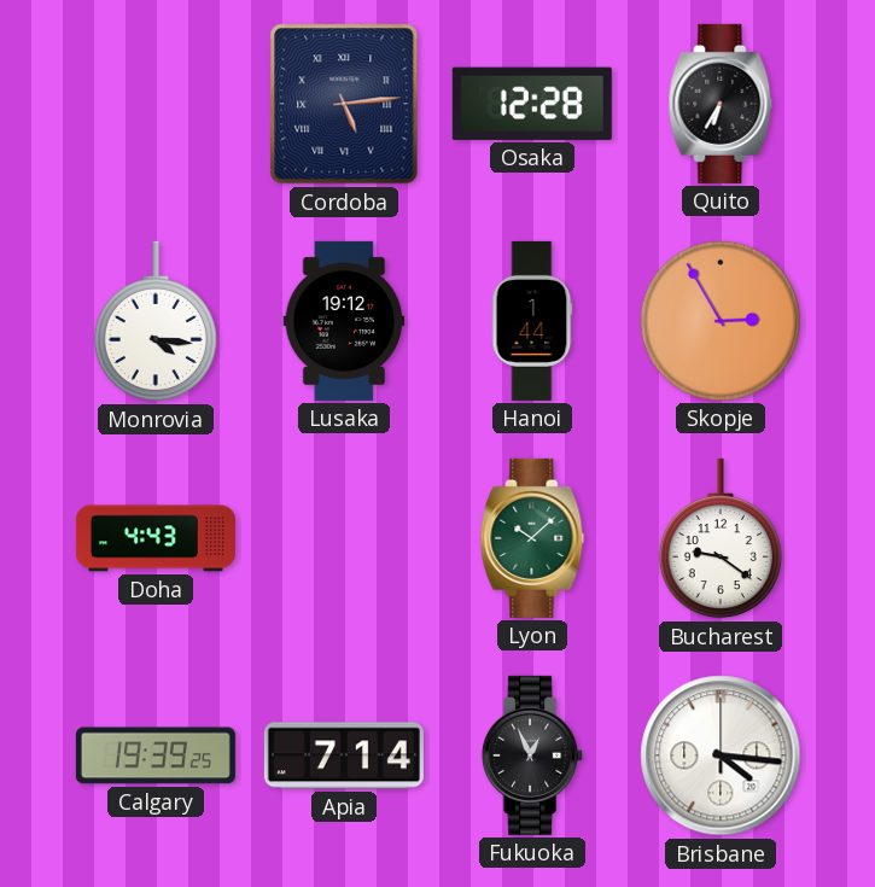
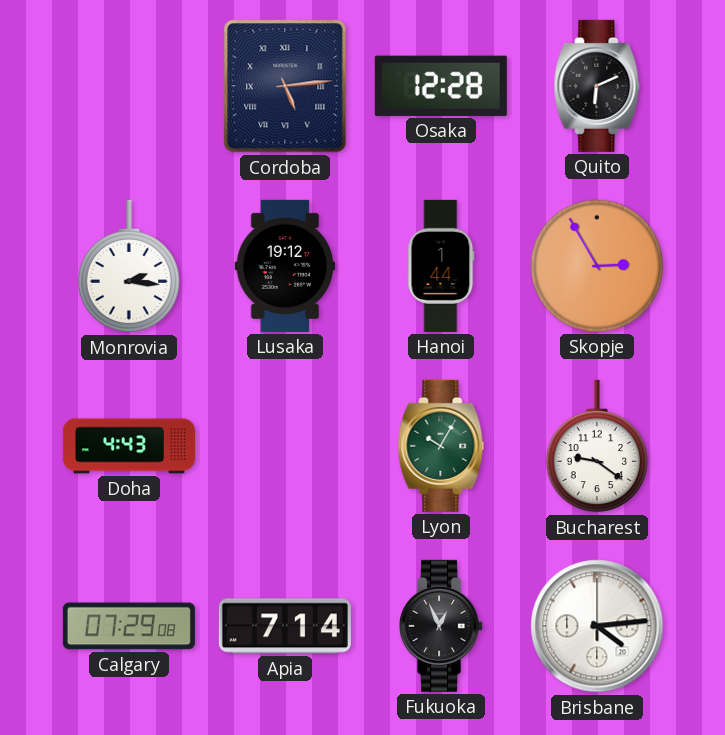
Quito: 6:35 -> 6:11
Monrovia: 4:16 -> 2:16
Lyon: 10:08 -> 10:05
Calgary: 19:39 -> 07:29
Brisbane: 4:16 -> 4:14
